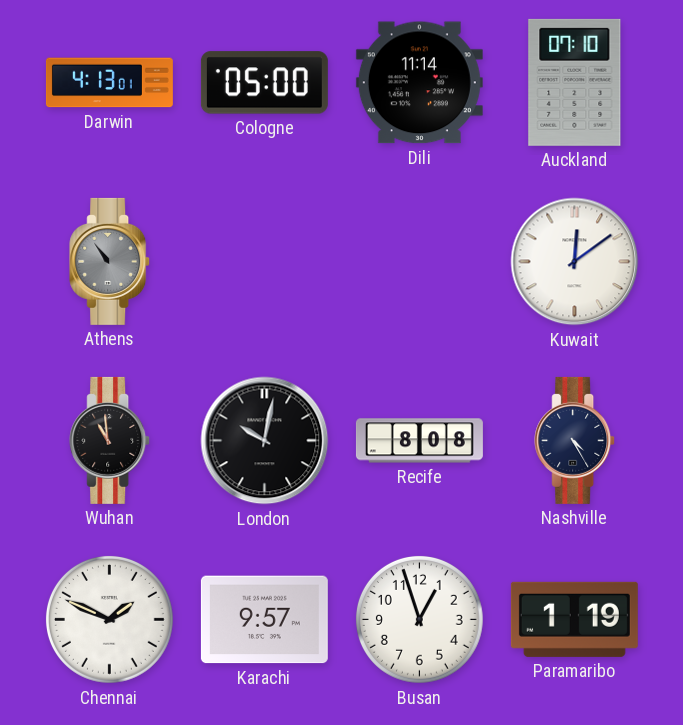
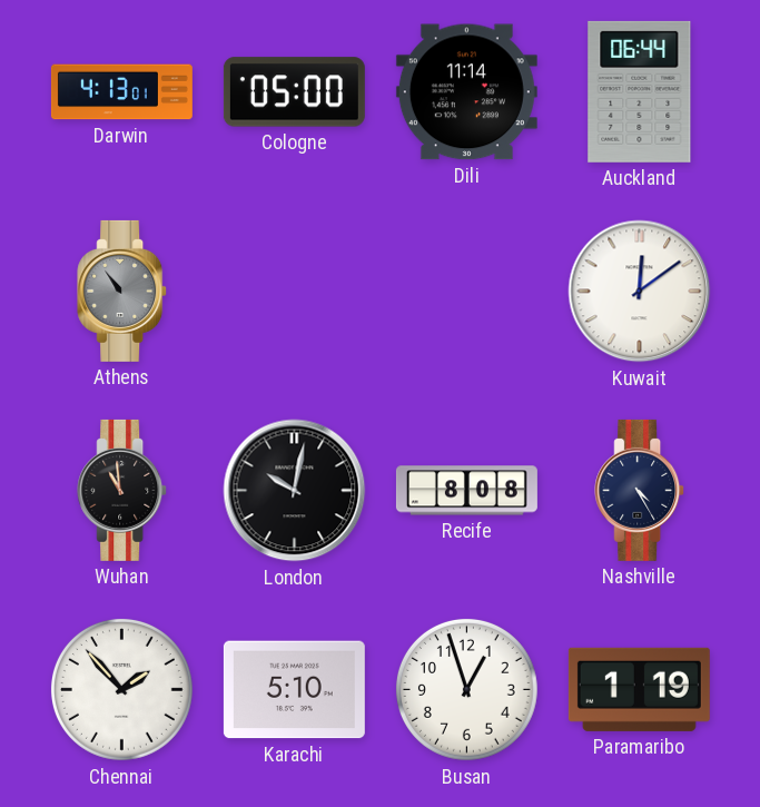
Auckland: 07:10 -> 06:44
Chennai: 1:49 -> 1:53
Karachi: 9:57 -> 5:10
